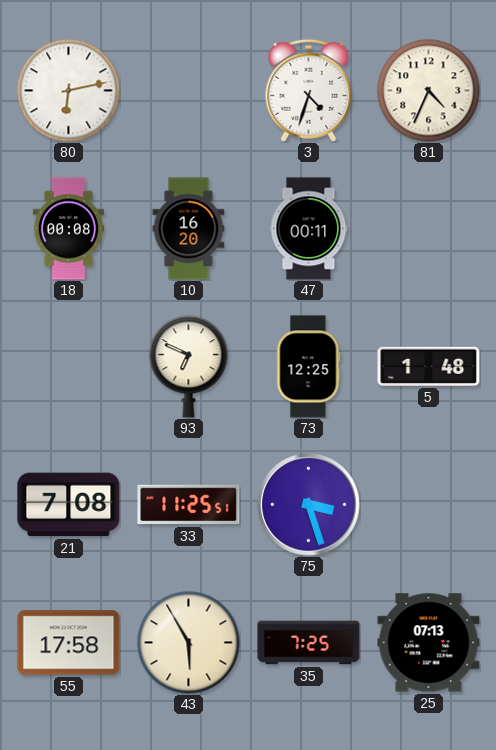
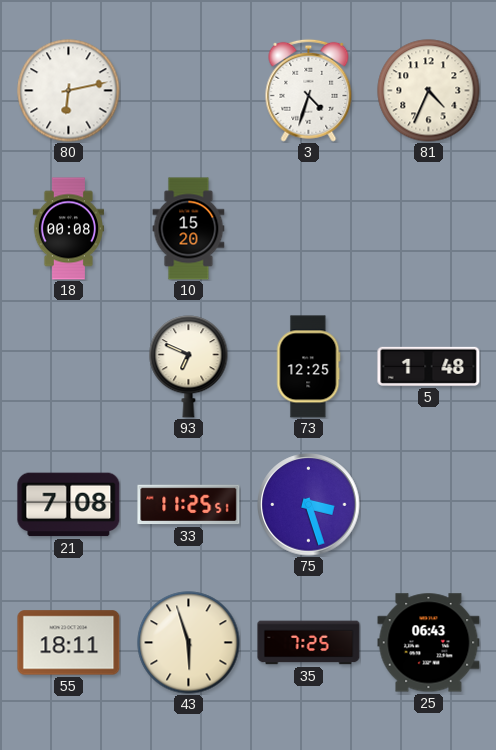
10: 16:20 -> 15:20
47: 00:11 -> none
55: 17:58 -> 18:11
43: 5:55 -> 5:57
25: 07:13 -> 06:43
